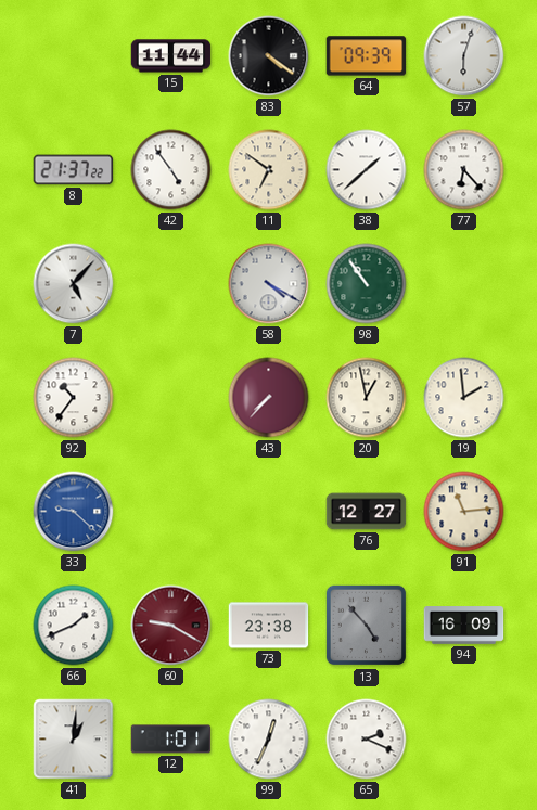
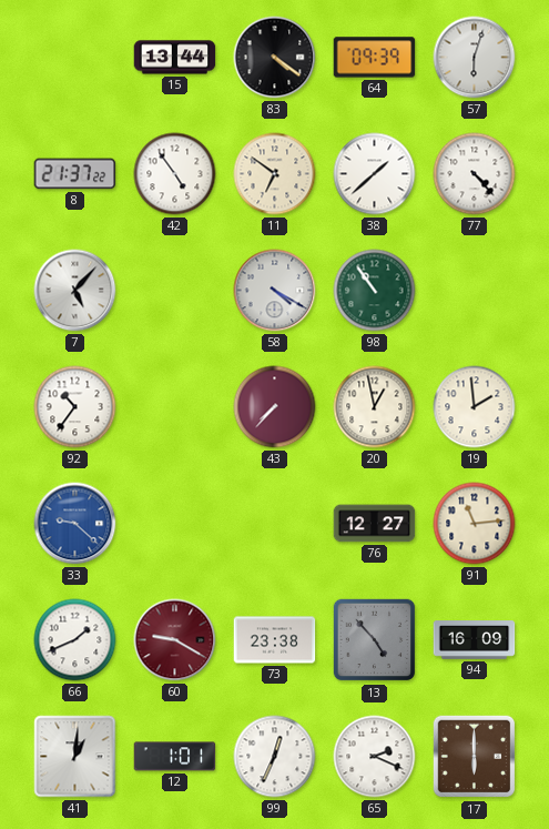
15: 11:44 -> 13:44
77: 6:23 -> 4:23
17: none -> 6:00
